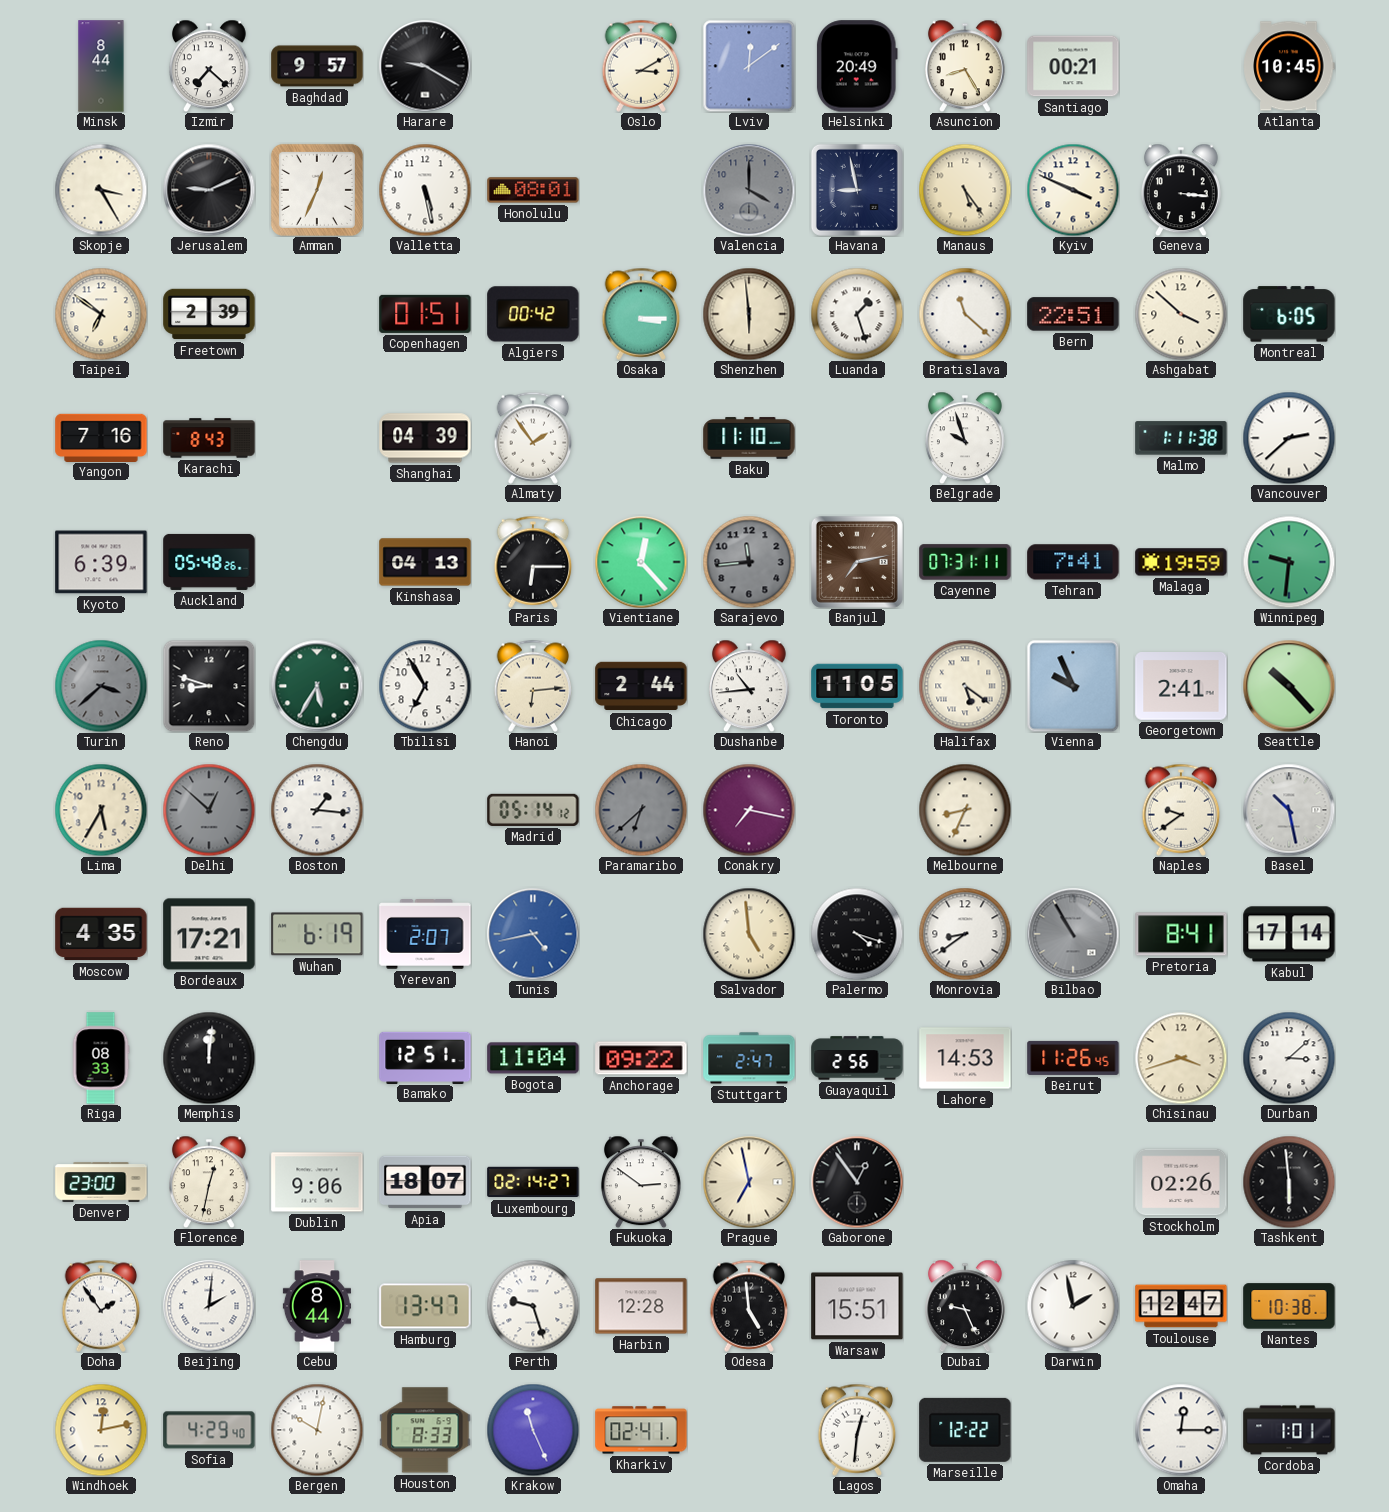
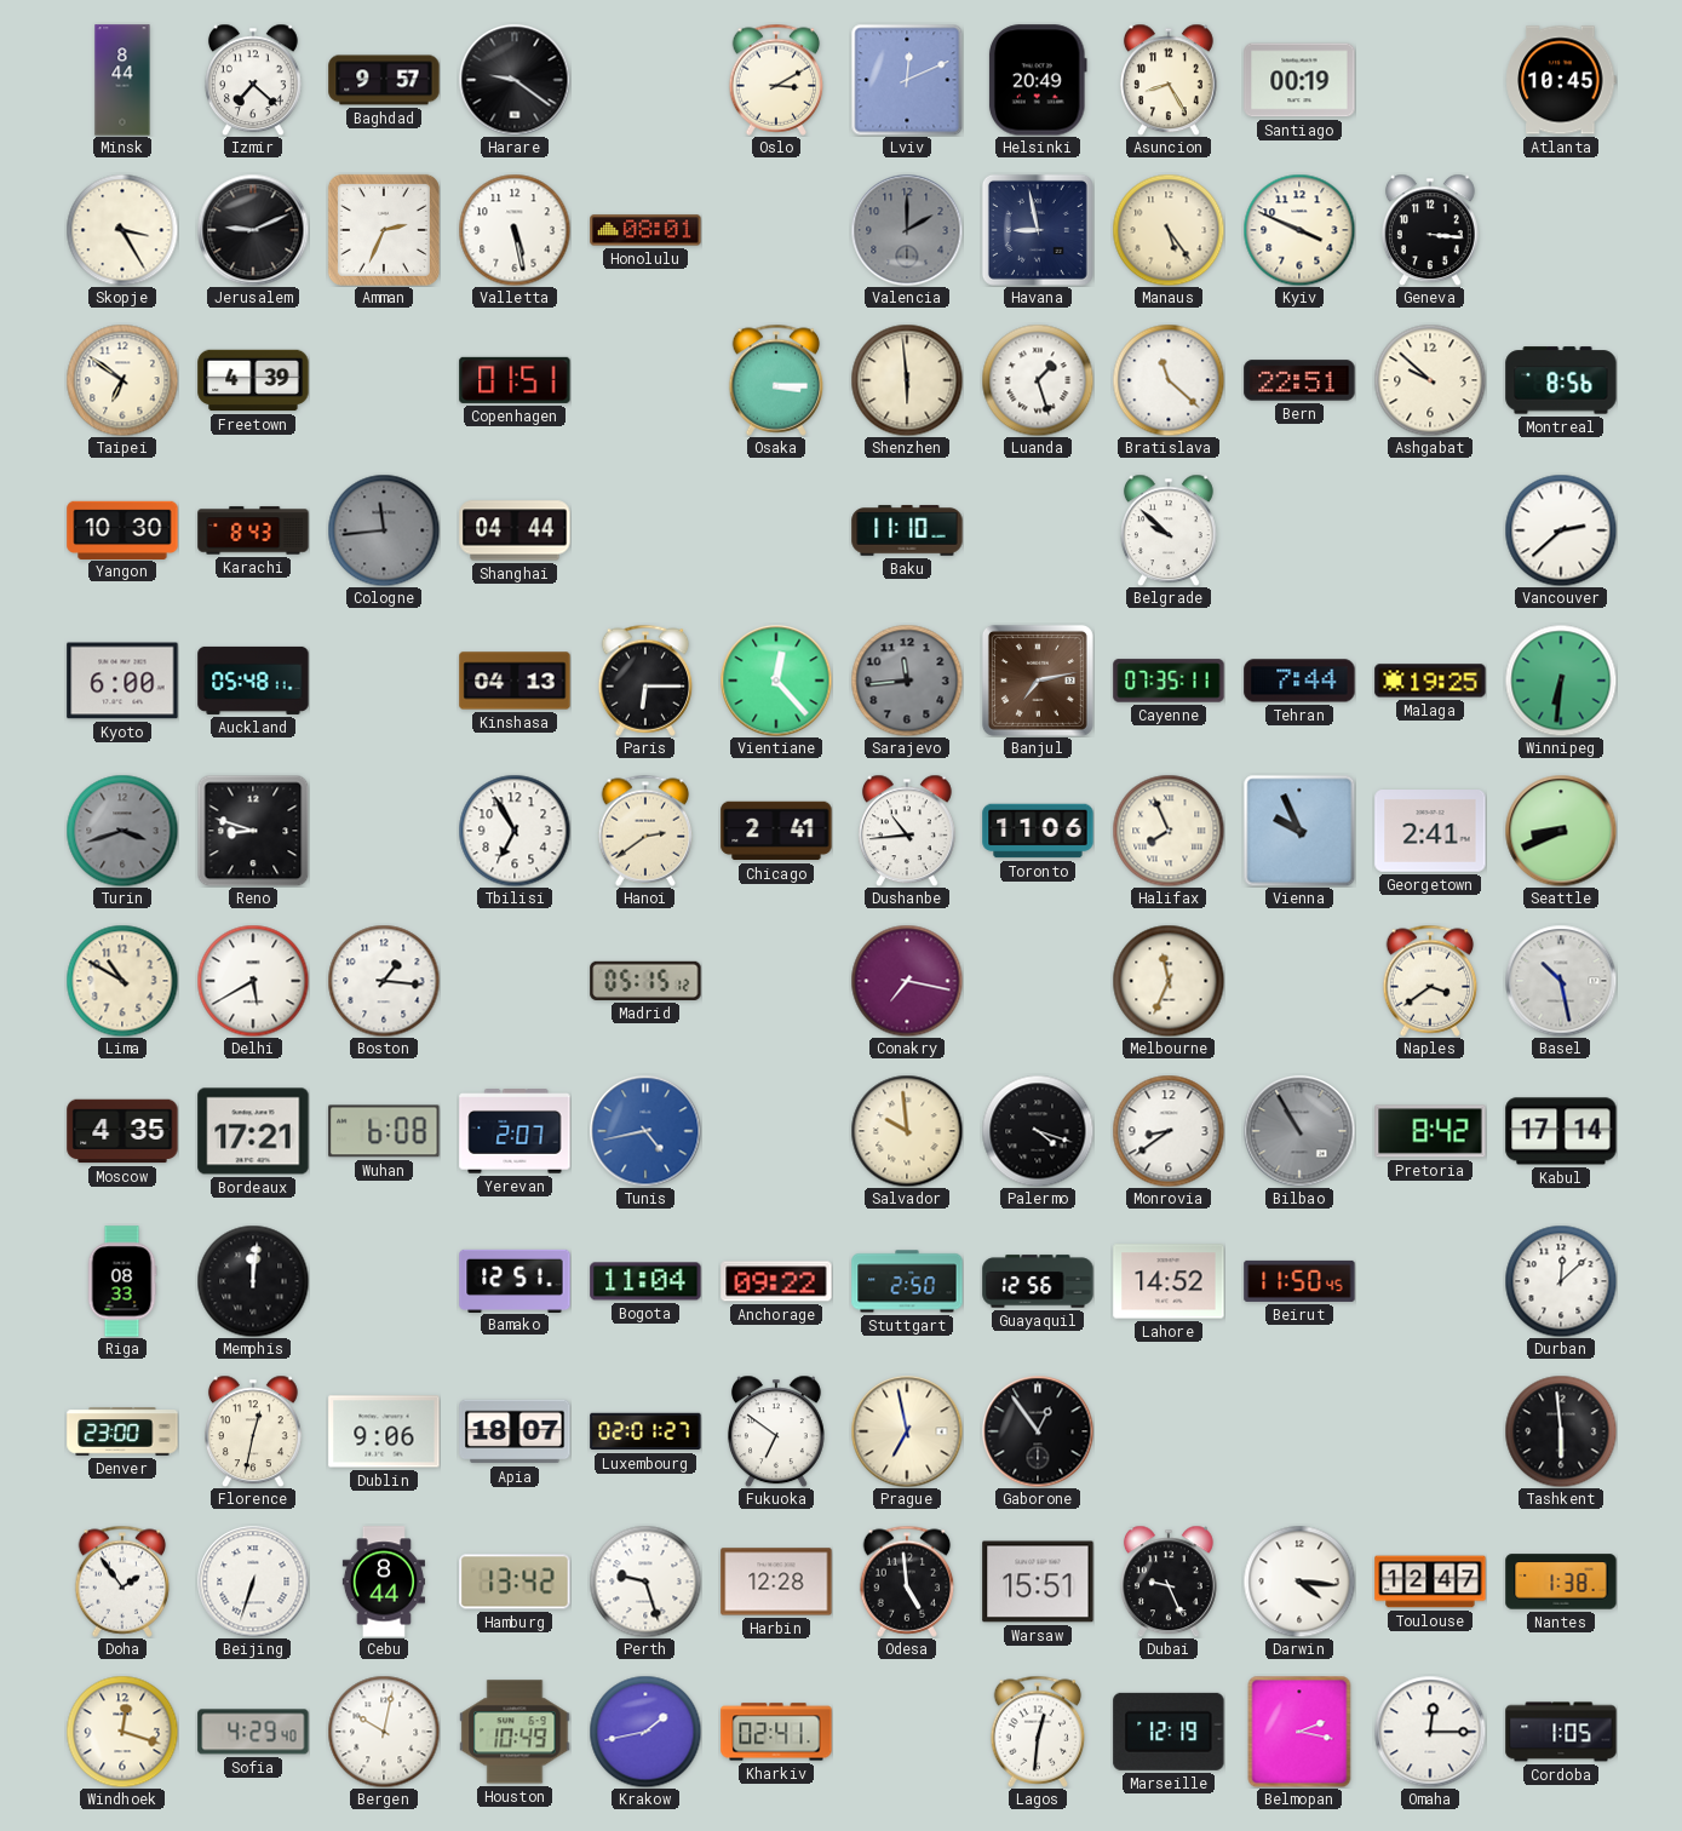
Harare: 9:20 -> 9:21
Lviv: 12:09 -> 12:11
Santiago: 00:21 -> 00:19
Amman: 12:34 -> 2:34
Valencia: 4:00 -> 2:00
Freetown: 2:39 -> 4:39
Algiers: 00:42 -> none
Ashgabat: 3:52 -> 9:52
Montreal: 6:05 -> 8:56
Yangon: 7:16 -> 10:30
Cologne: none -> 11:44
Shanghai: 04:39 -> 04:44
Almaty: 1:54 -> none
Belgrade: 9:57 -> 9:52
Malmo: 1:11 -> none
Kyoto: 6:39 -> 6:00
Auckland: 05:48:26 -> 05:48:11
Cayenne: 07:31 -> 07:35
Tehran: 7:41 -> 7:44
Malaga: 19:59 -> 19:25
Winnipeg: 9:31 -> 6:31
Turin: 3:38 -> 3:42
Chengdu: 5:35 -> none
Hanoi: 6:14 -> 2:39
Chicago: 2:44 -> 2:41
Toronto: 11:05 -> 11:06
Halifax: 5:21 -> 7:56
Seattle: 10:23 -> 8:41
Lima: 5:35 -> 10:50
Delhi: 12:52 -> 5:40
Delhi dial: grey -> white
Madrid: 05:14 -> 05:15
Paramaribo: 6:38 -> none
Melbourne: 8:34 -> 11:34
Naples: 9:39 -> 3:39
Wuhan: 6:19 -> 6:08
Salvador: 4:59 -> 9:59
Pretoria: 8:41 -> 8:42
Stuttgart: 2:47 -> 2:50
Guayaquil: 2:56 -> 12:56
Lahore: 14:53 -> 14:52
Beirut: 11:26 -> 11:50
Chisinau: 3:42 -> none
Durban: 3:08 -> 12:08
Luxembourg: 02:14 -> 02:01
Fukuoka: 2:51 -> 6:51
Stockholm: 02:26 -> none
Beijing: 2:01 -> 6:33
Hamburg: 13:47 -> 13:42
Darwin: 1:58 -> 4:16
Nantes: 10:38 -> 1:38
Windhoek: 12:13 -> 12:18
Houston: 8:33 -> 10:49
Krakow: 11:26 -> 1:43
Marseille: 12:22 -> 12:19
Belmopan: none -> 2:17
Cordoba: 1:01 -> 1:05
